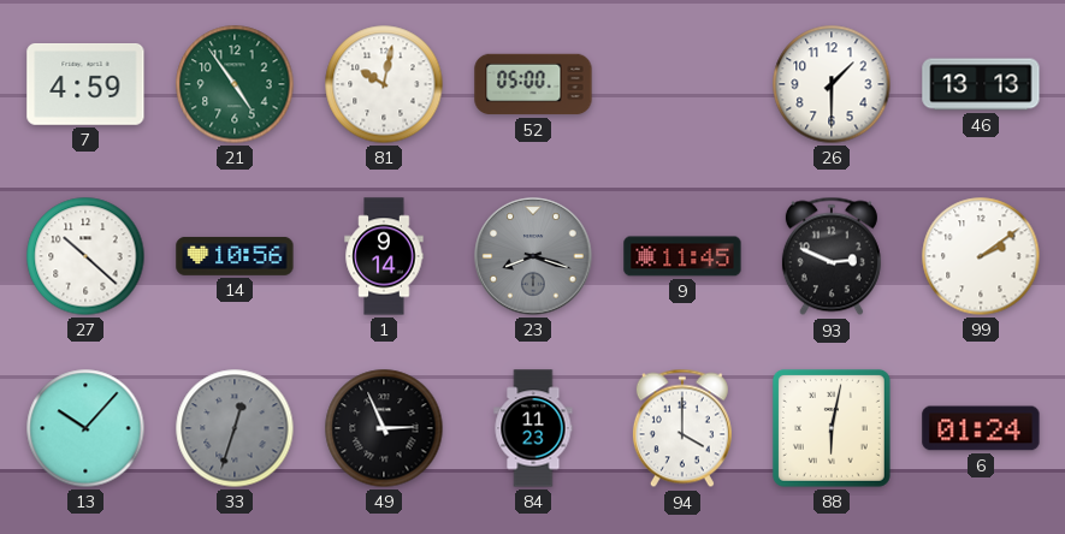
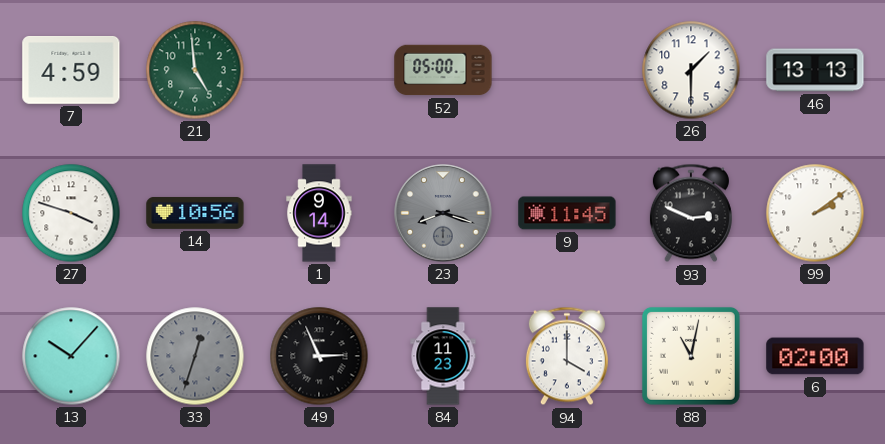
21: 4:54 -> 4:59
81: 10:02 -> none
27: 10:22 -> 3:48
88: 6:02 -> 11:02
6: 01:24 -> 02:00
